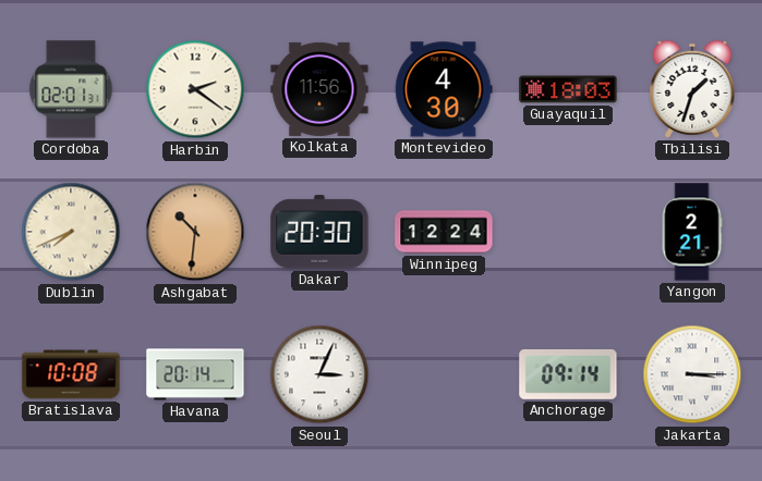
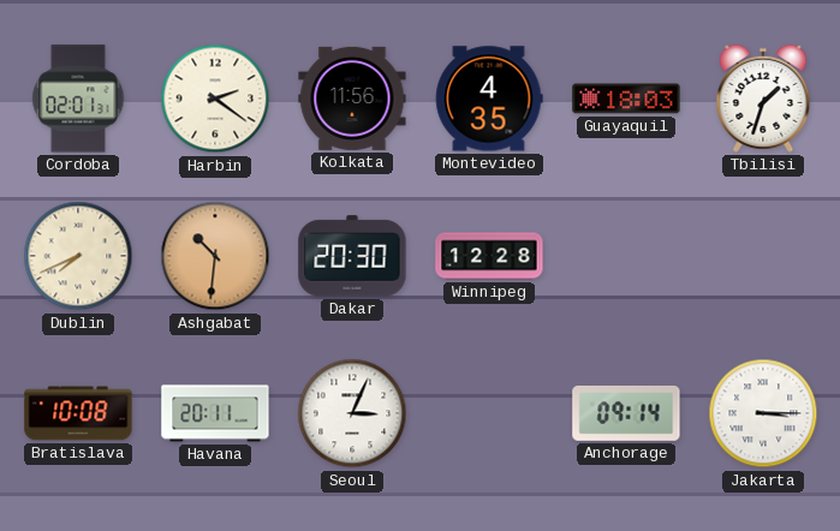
Montevideo: 4:30 -> 4:35
Winnipeg: 12:24 -> 12:28
Yangon: 2:21 -> none
Havana: 20:14 -> 20:11
